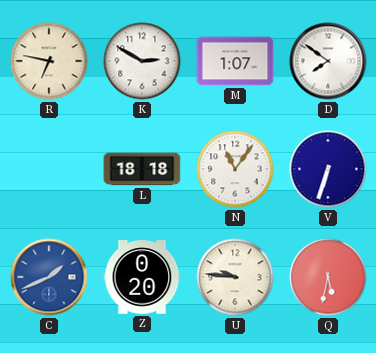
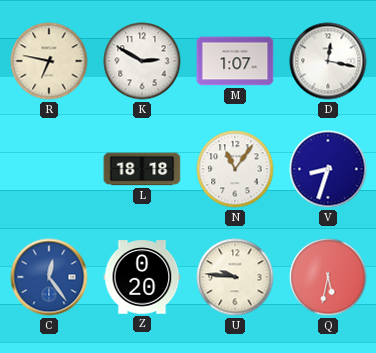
D: 7:51 -> 12:17
V: 6:33 -> 8:33
C: 1:41 -> 12:24
